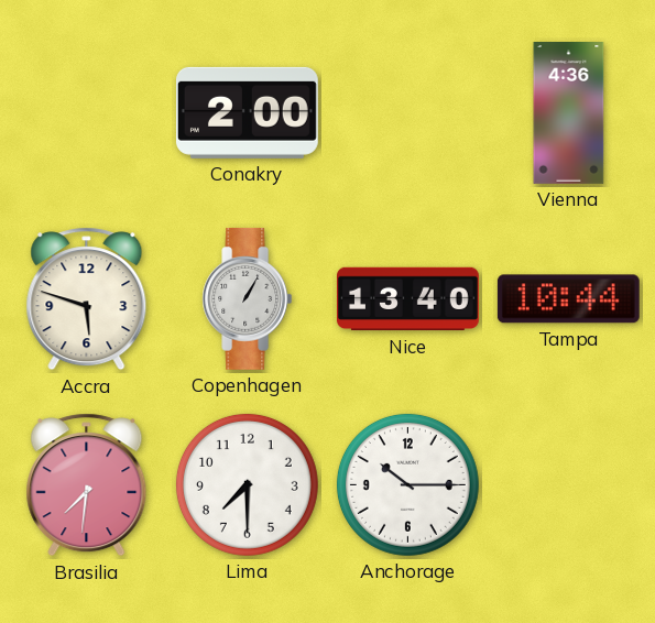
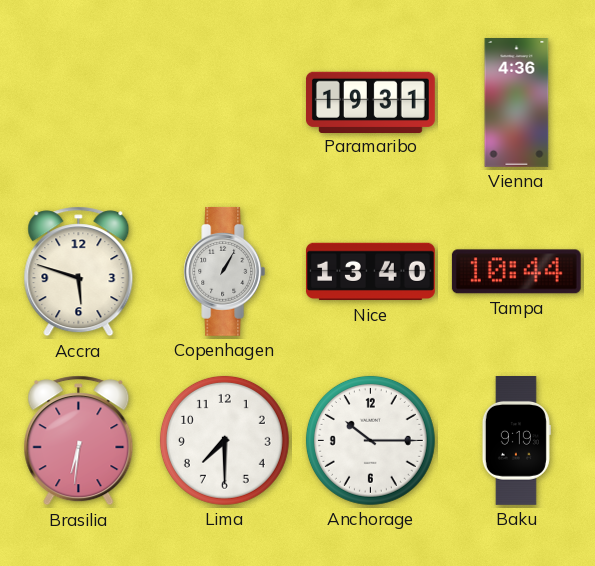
Conakry: 2:00 -> none
Paramaribo: none -> 19:31
Brasilia: 7:31 -> 6:31
Baku: none -> 9:19
